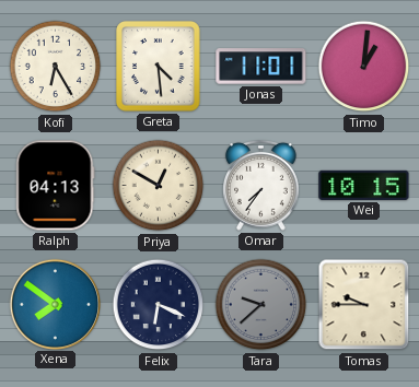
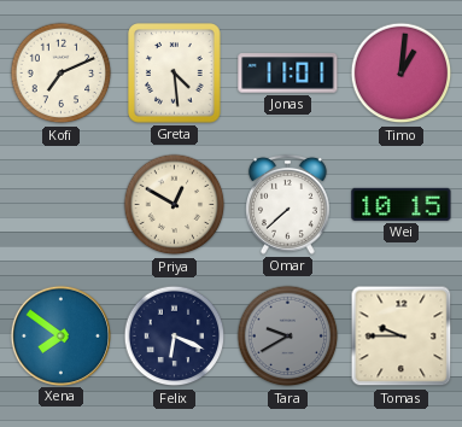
Kofi: 6:25 -> 7:11
Ralph: 04:13 -> none
Omar: 7:36 -> 7:38
Tara: 9:38 -> 9:40
